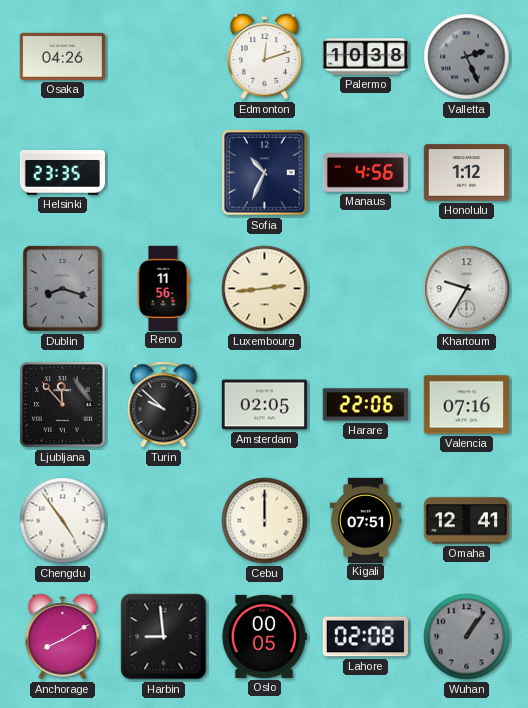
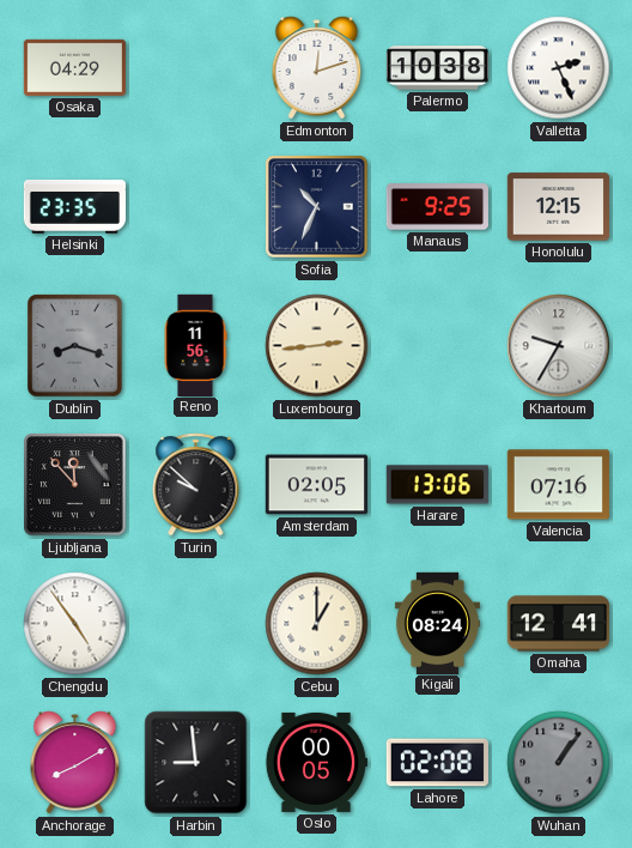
Osaka: 04:26 -> 04:29
Valletta dial: grey -> white
Manaus: 4:56 -> 9:25
Honolulu: 1:12 -> 12:15
Harare: 22:06 -> 13:06
Cebu: 12:00 -> 1:00
Kigali: 07:51 -> 08:24
